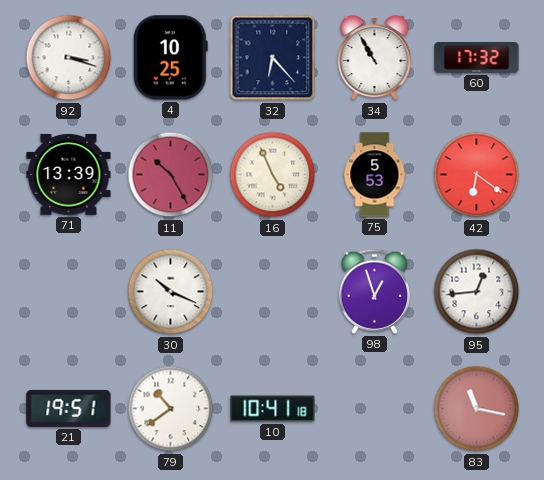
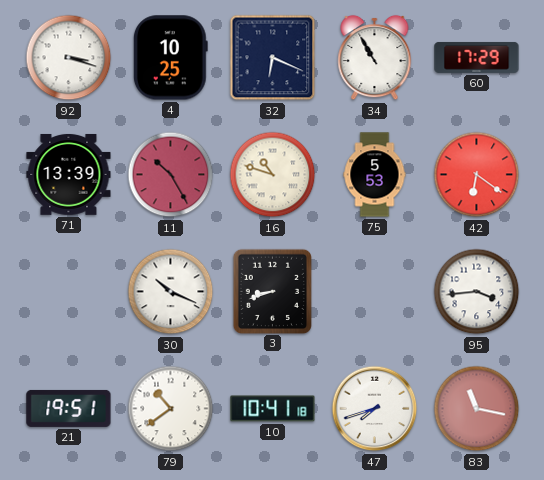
32: 6:23 -> 6:19
60: 17:32 -> 17:29
16: 4:56 -> 10:48
3: none -> 8:42
98: 12:57 -> none
95: 12:44 -> 3:44
47: none -> 7:42
